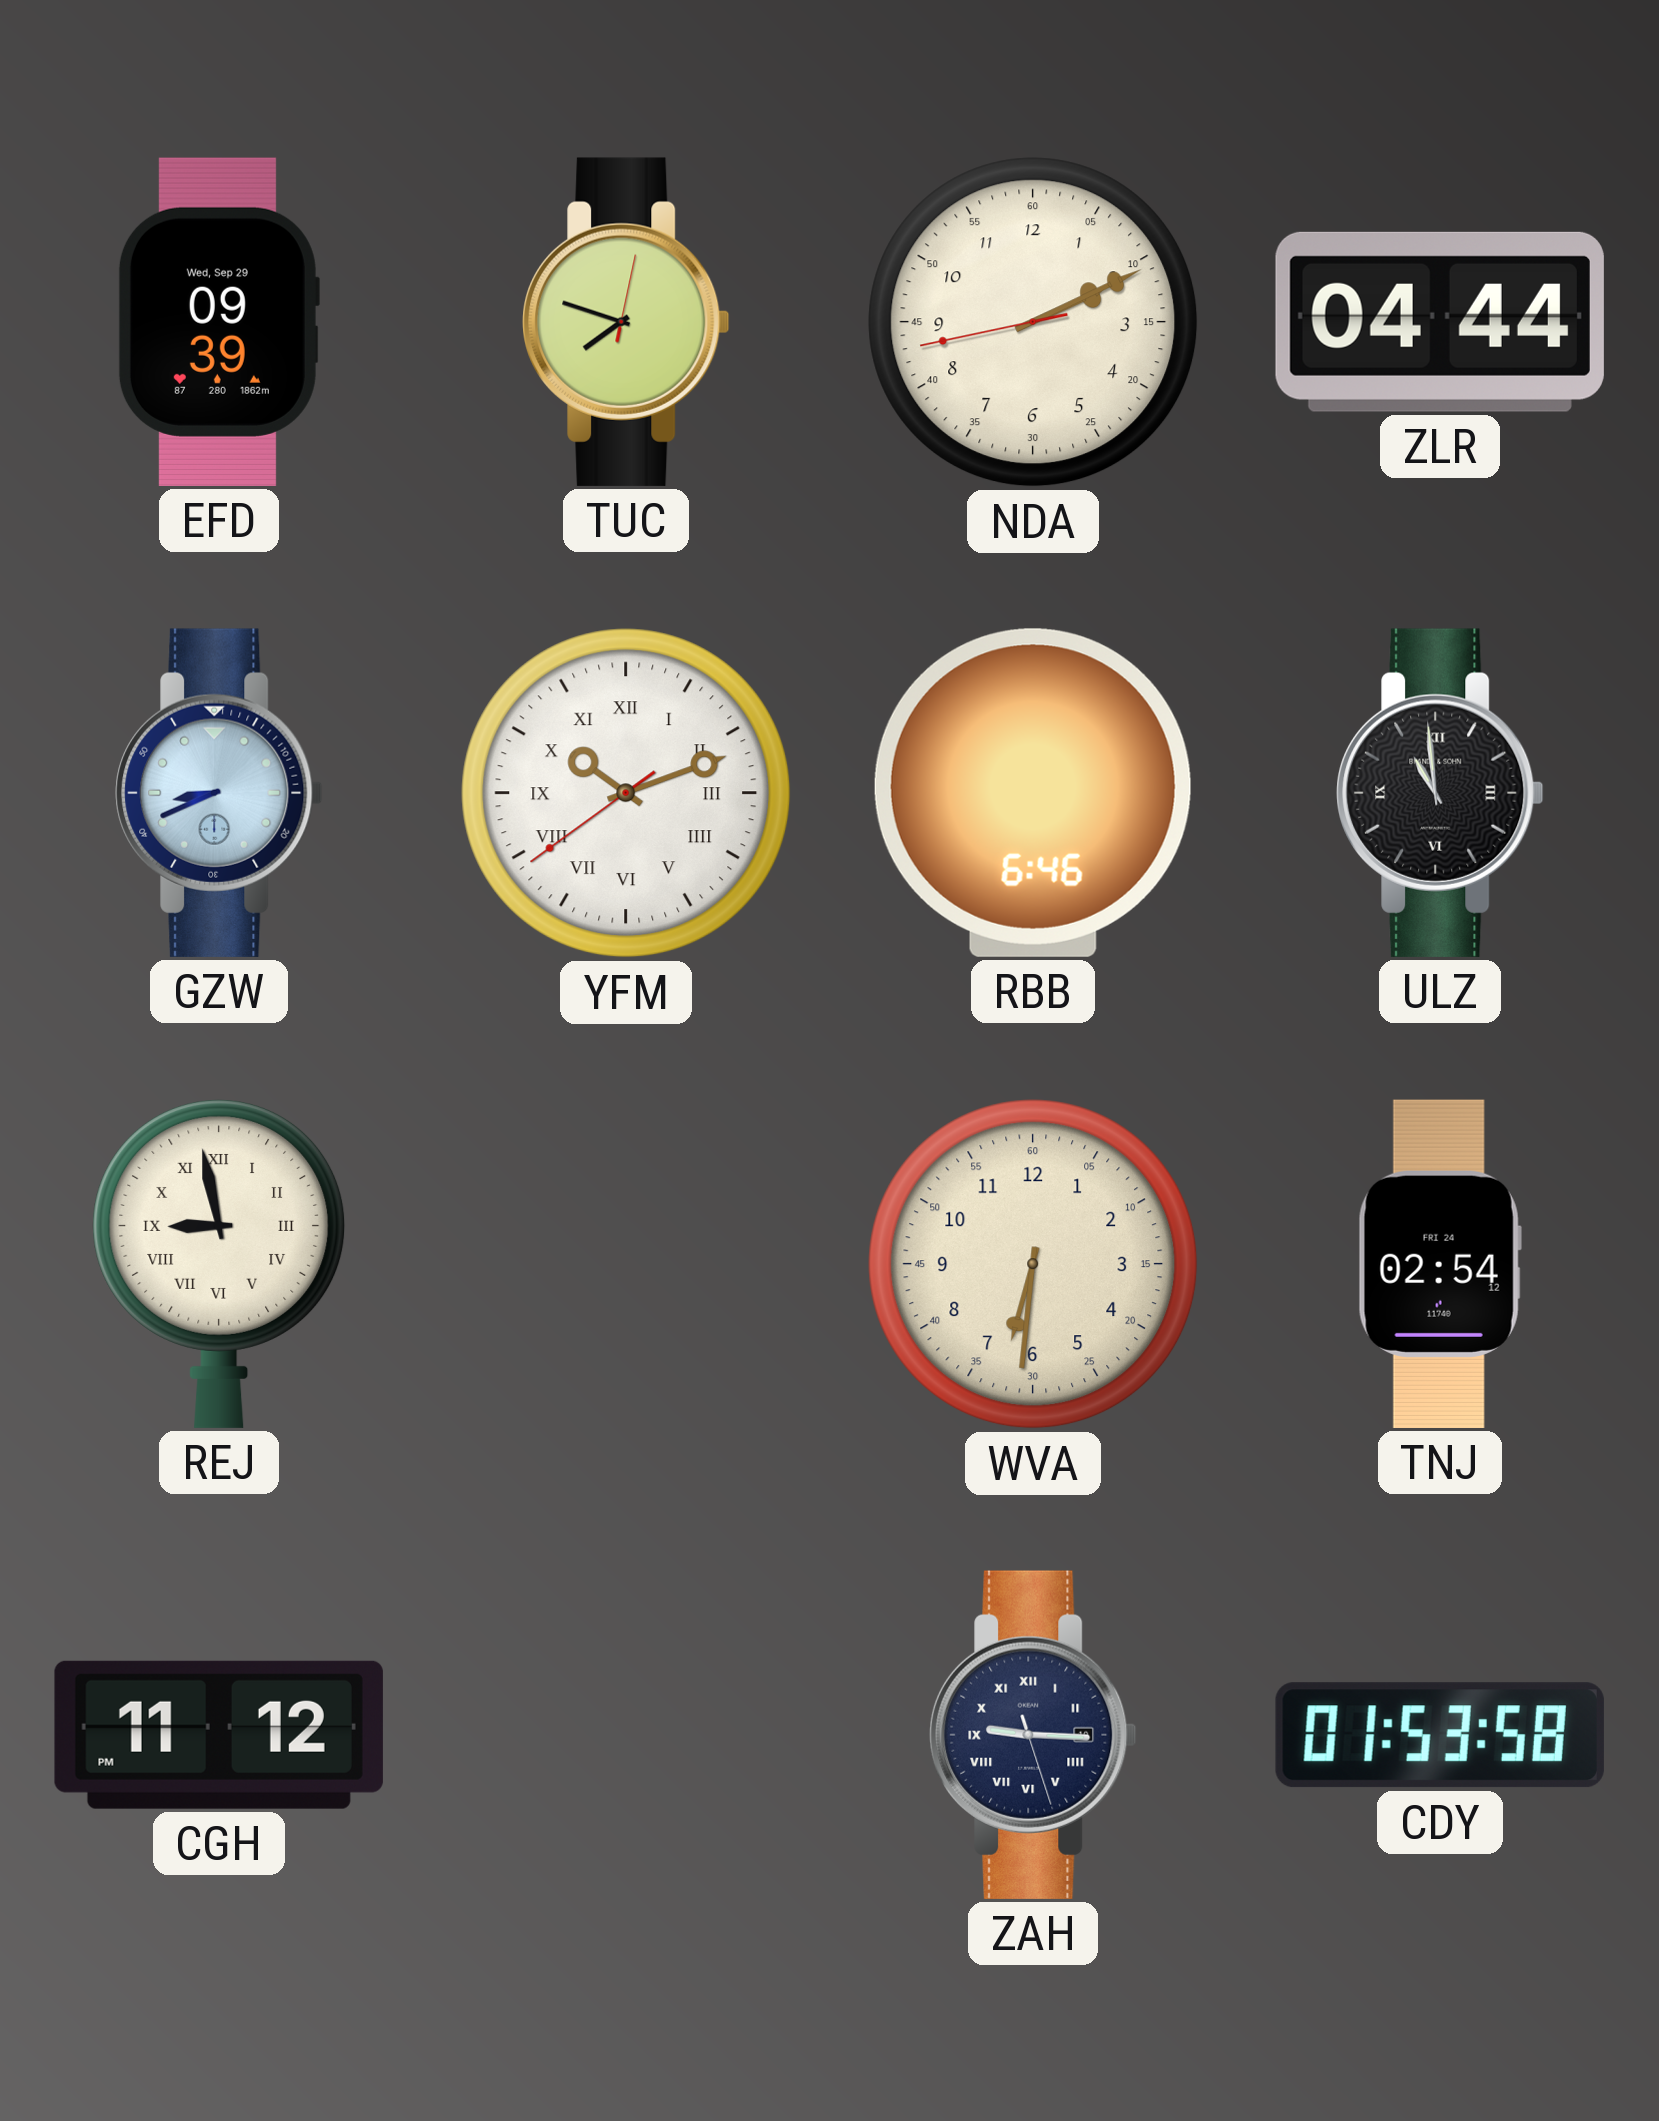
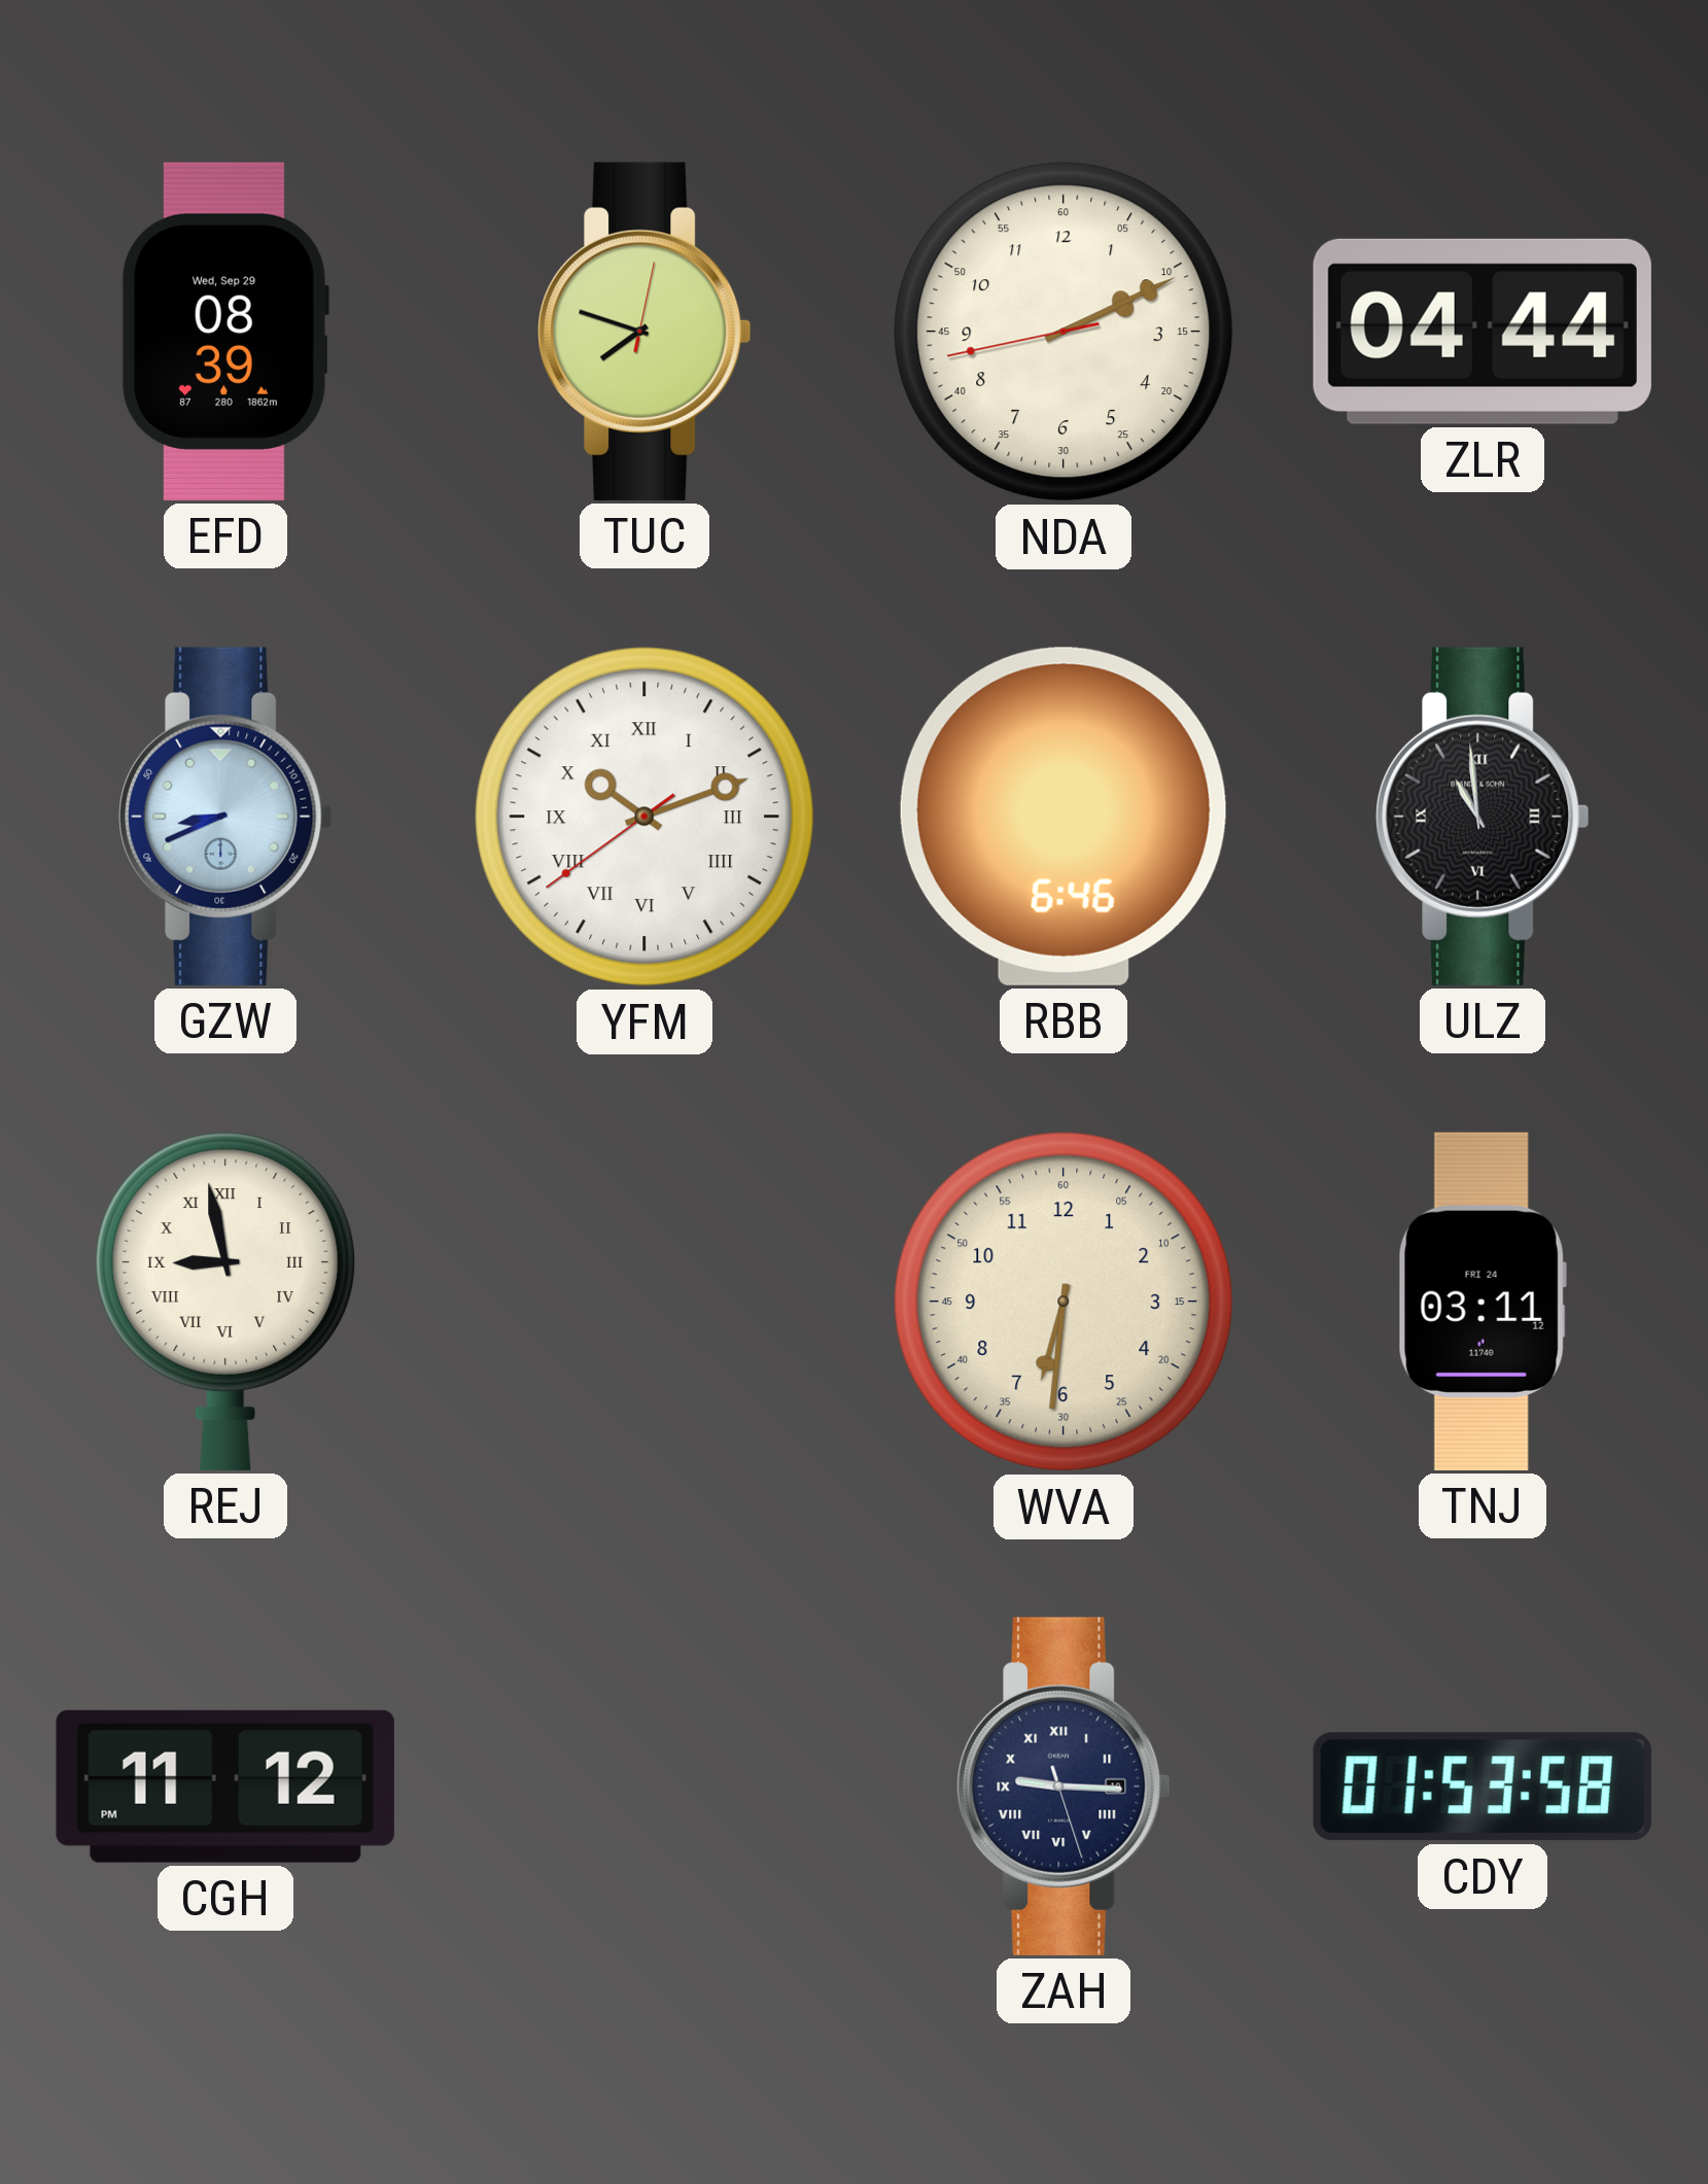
EFD: 09:39 -> 08:39
TNJ: 02:54 -> 03:11
